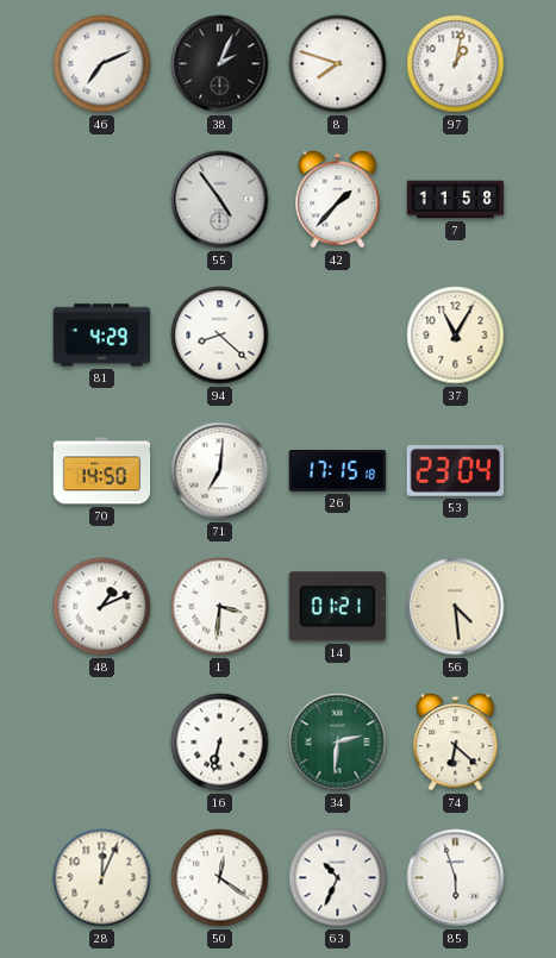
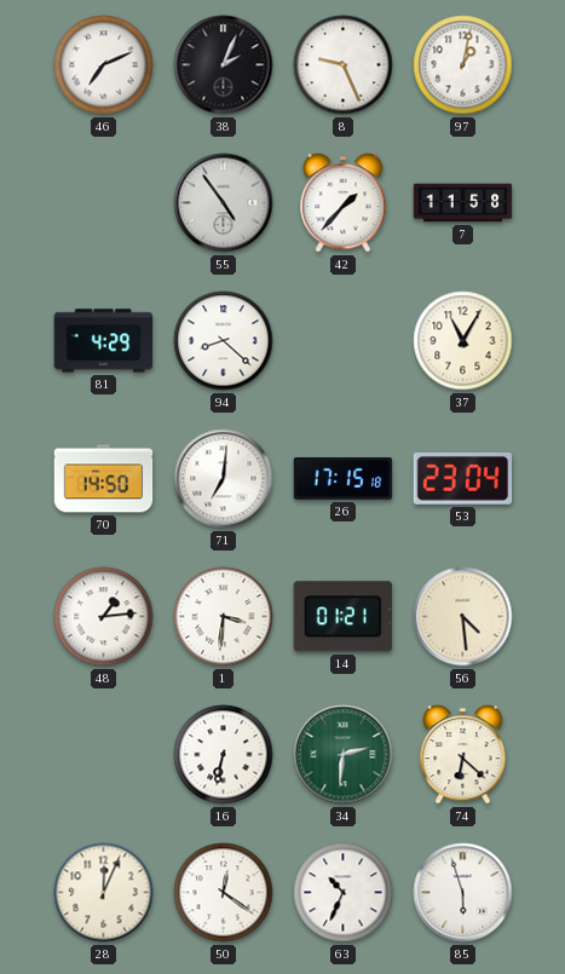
8: 7:48 -> 9:26
48: 1:11 -> 1:14
